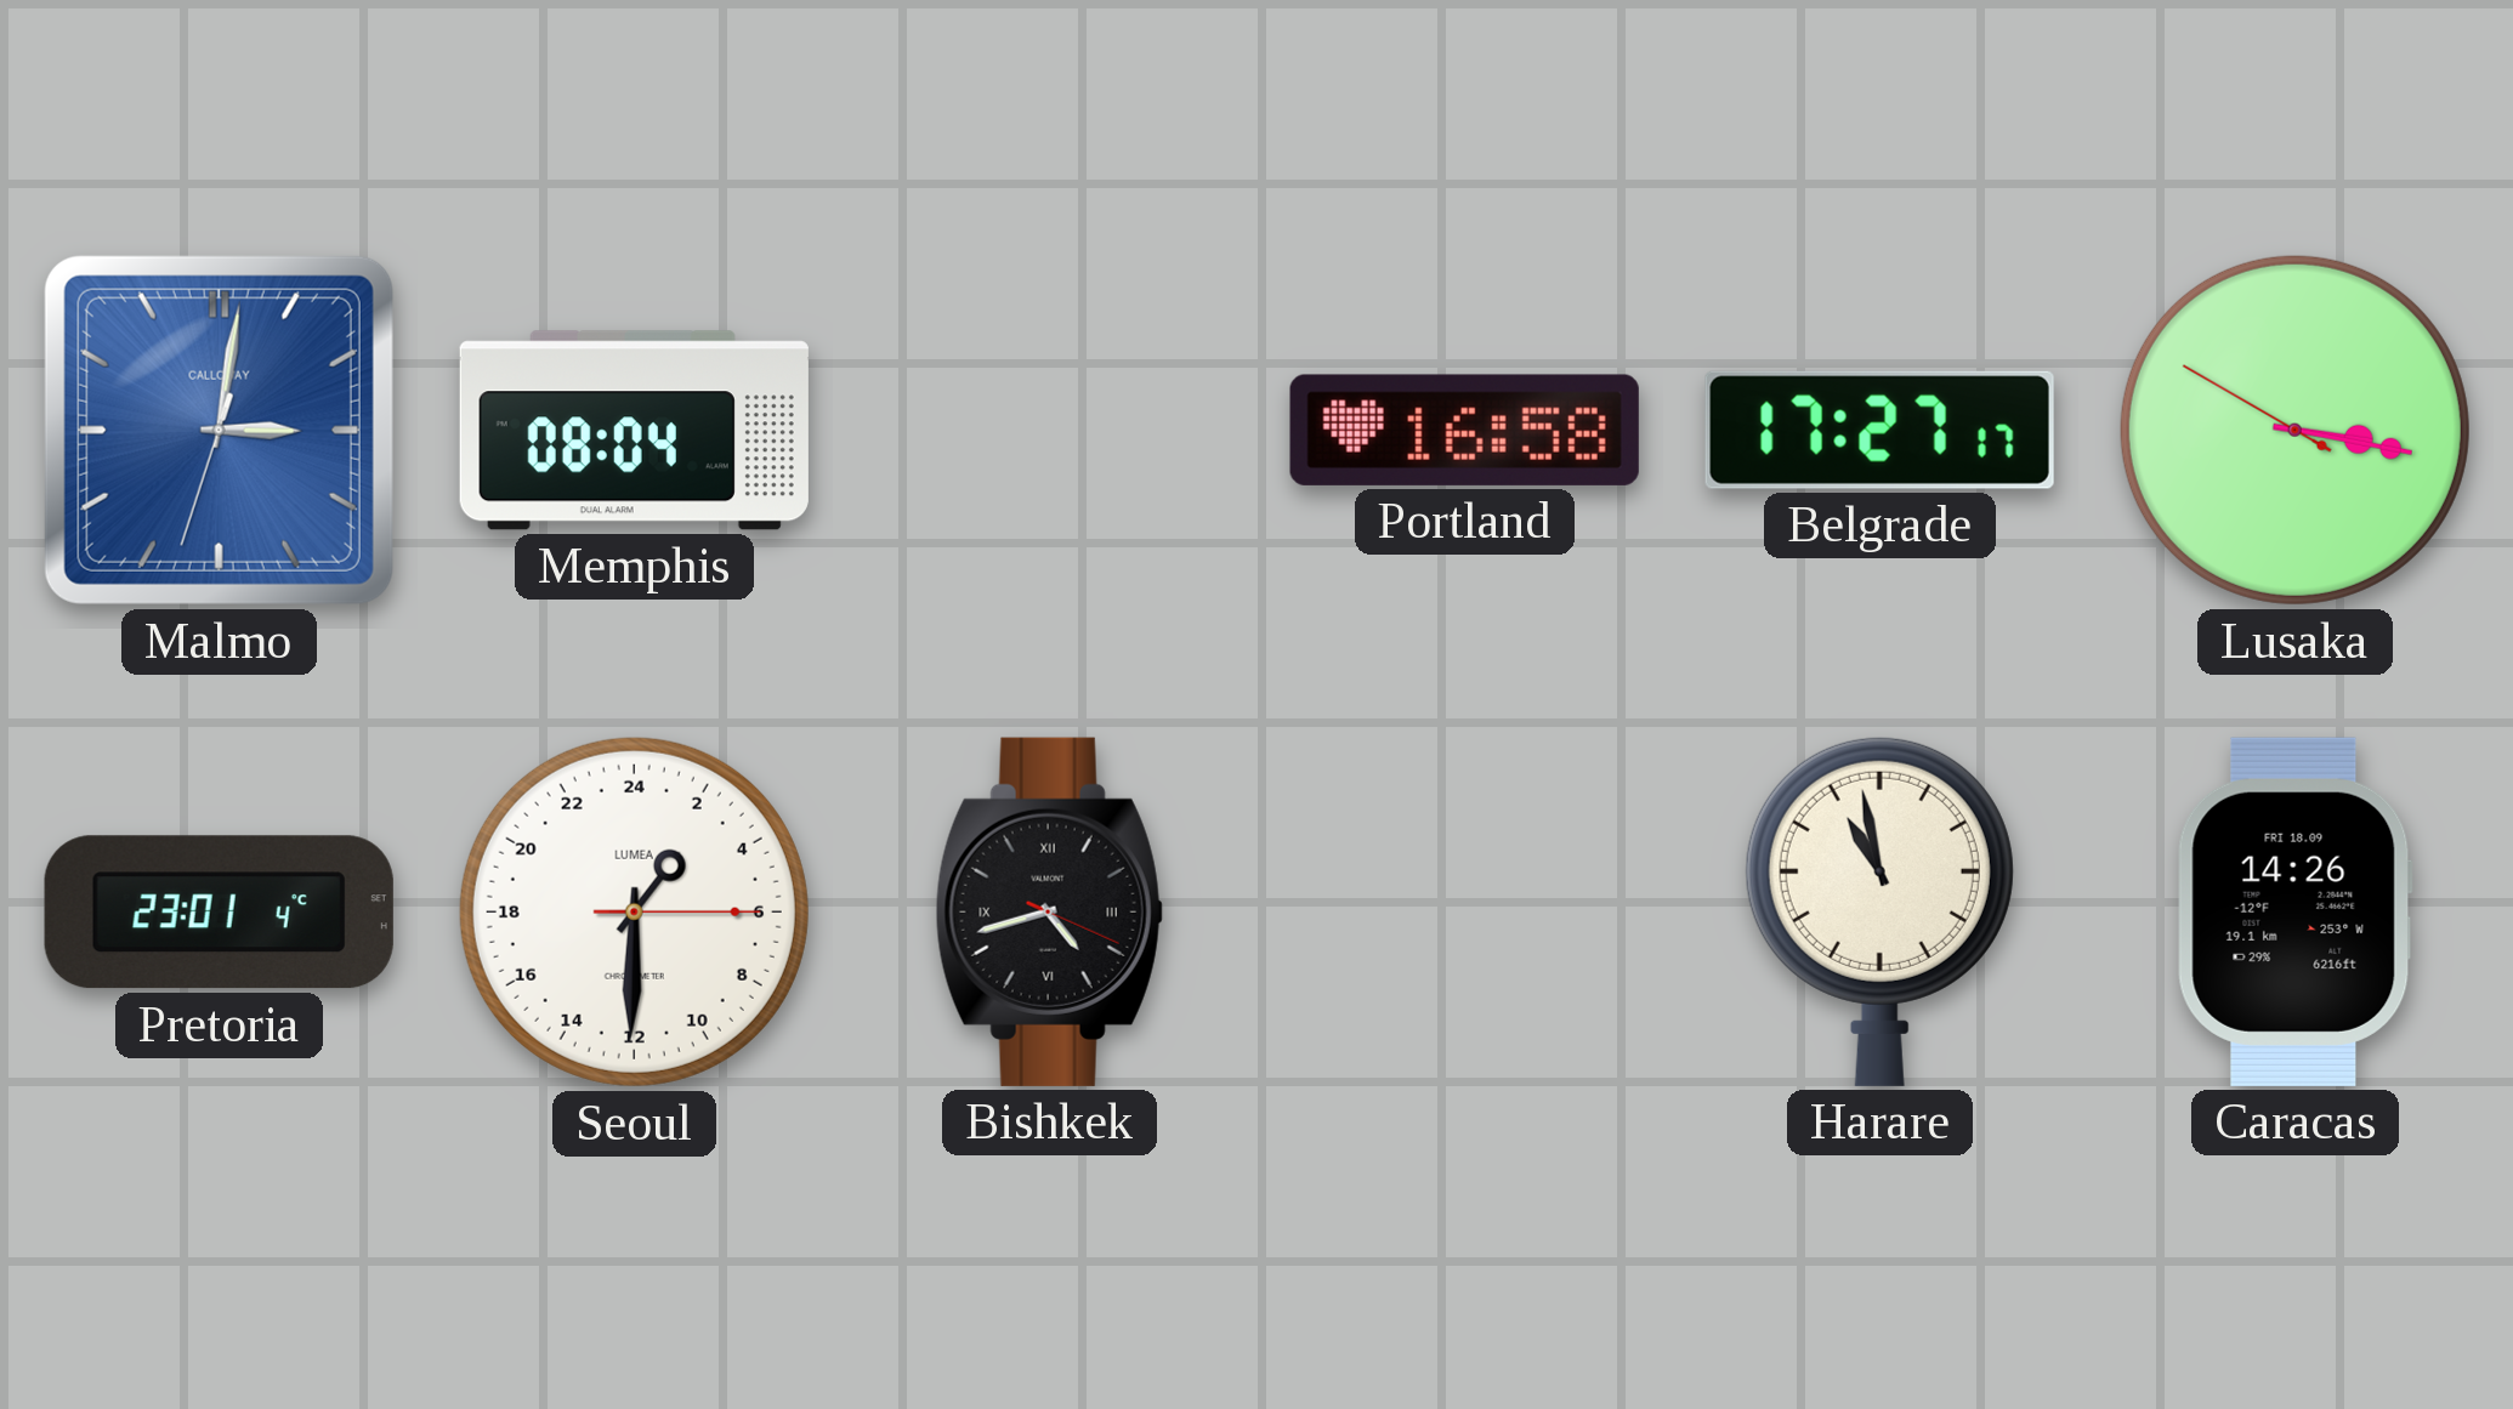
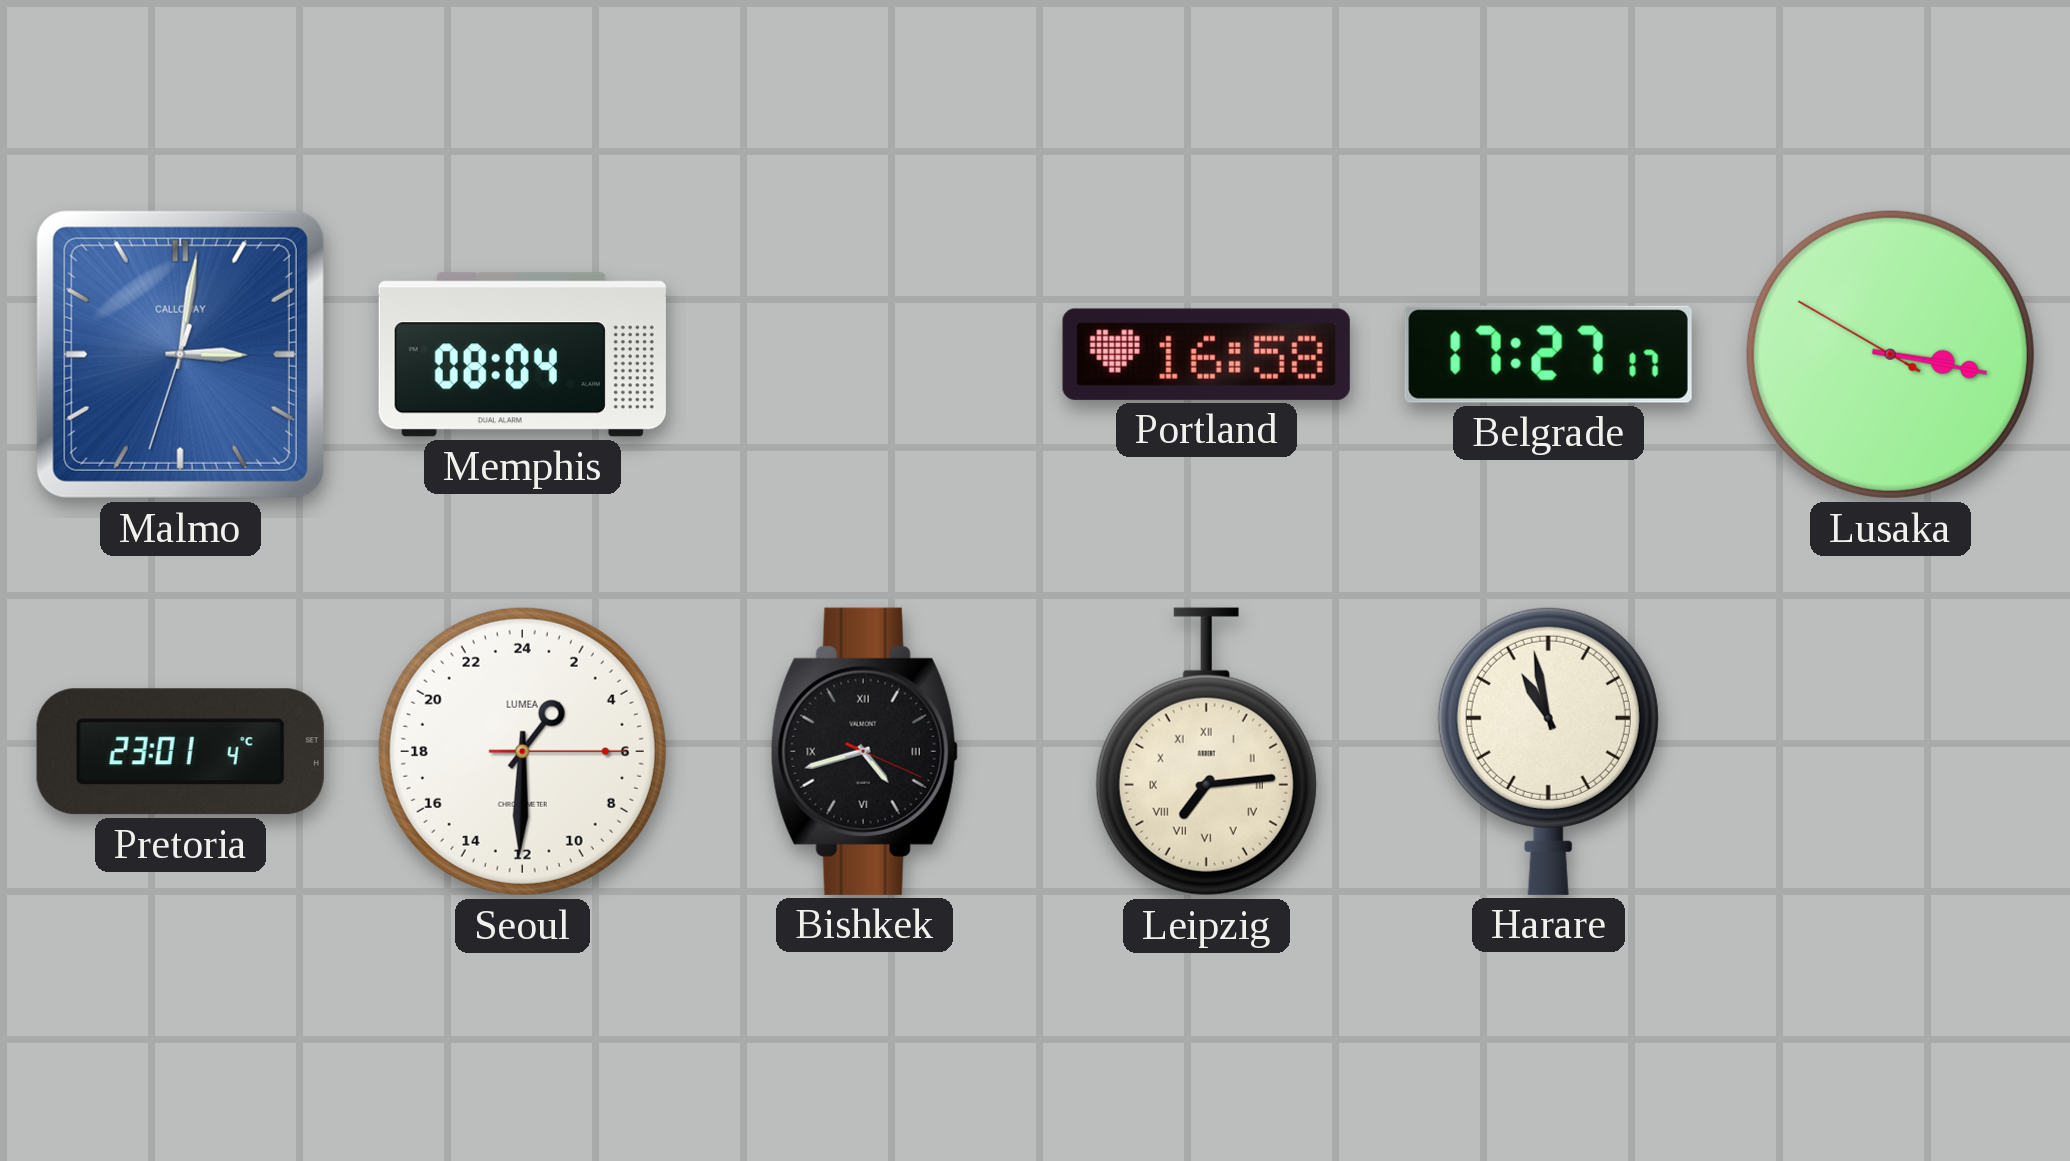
Leipzig: none -> 7:14
Caracas: 14:26 -> none
